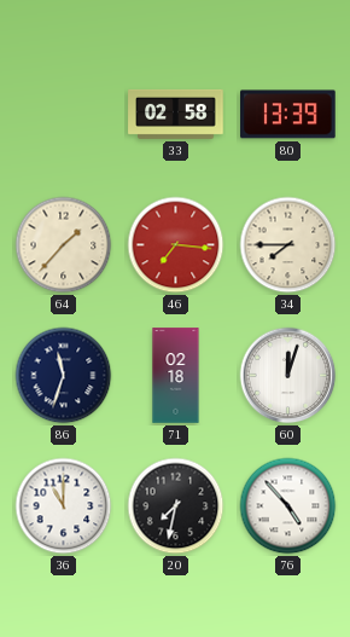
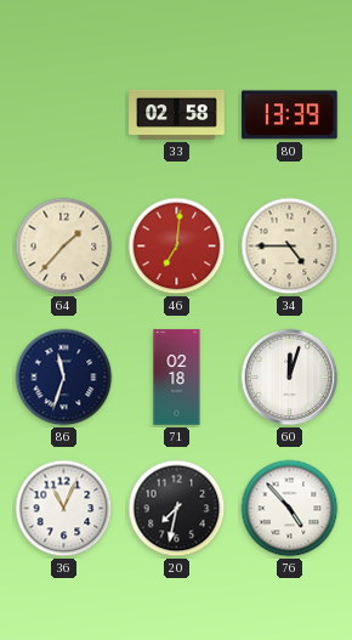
46: 7:16 -> 7:01
34: 7:45 -> 4:45
36: 11:00 -> 11:04
